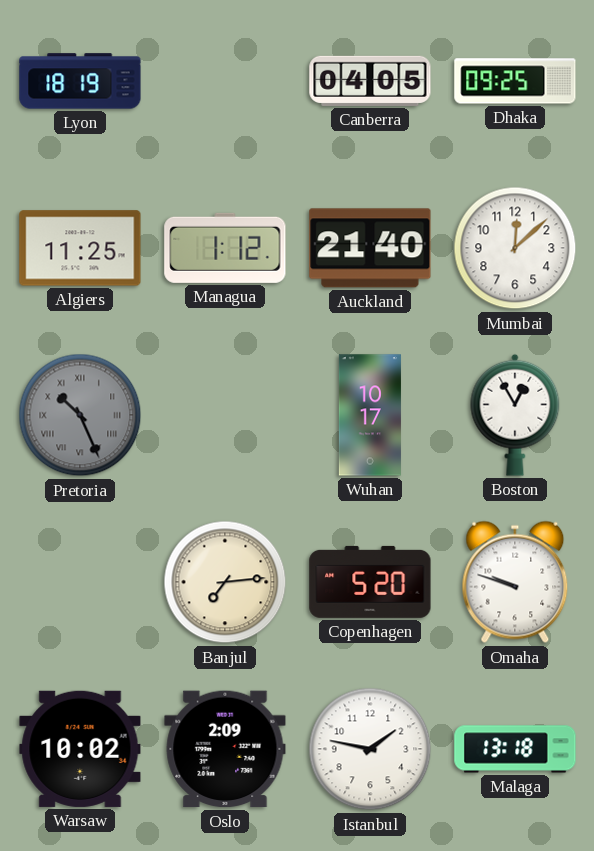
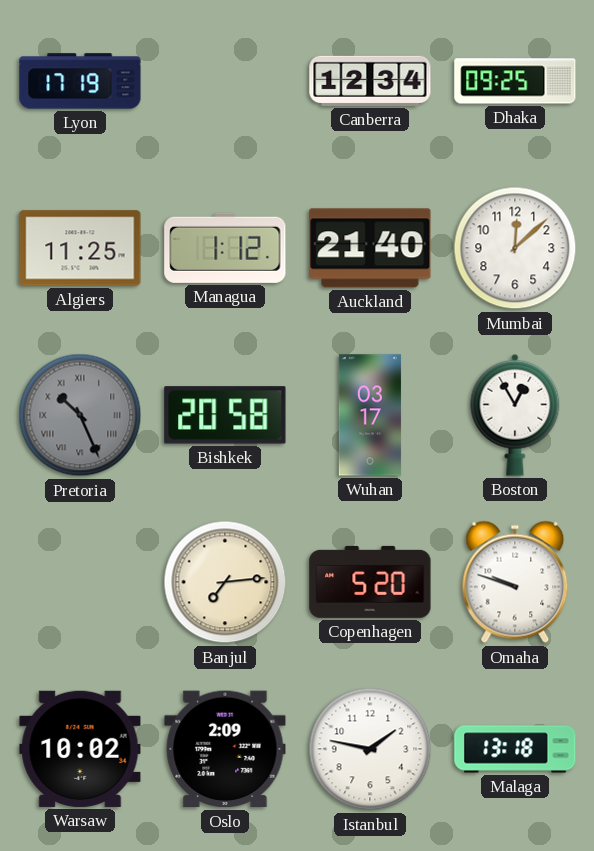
Lyon: 18:19 -> 17:19
Canberra: 04:05 -> 12:34
Bishkek: none -> 20:58
Wuhan: 10:17 -> 03:17
